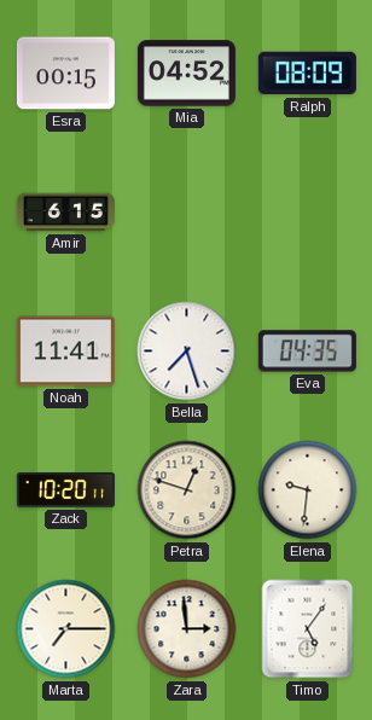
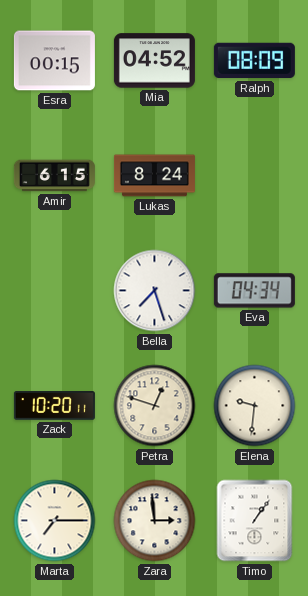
Lukas: none -> 8:24
Noah: 11:41 -> none
Eva: 04:35 -> 04:34
Timo: 5:06 -> 1:06
